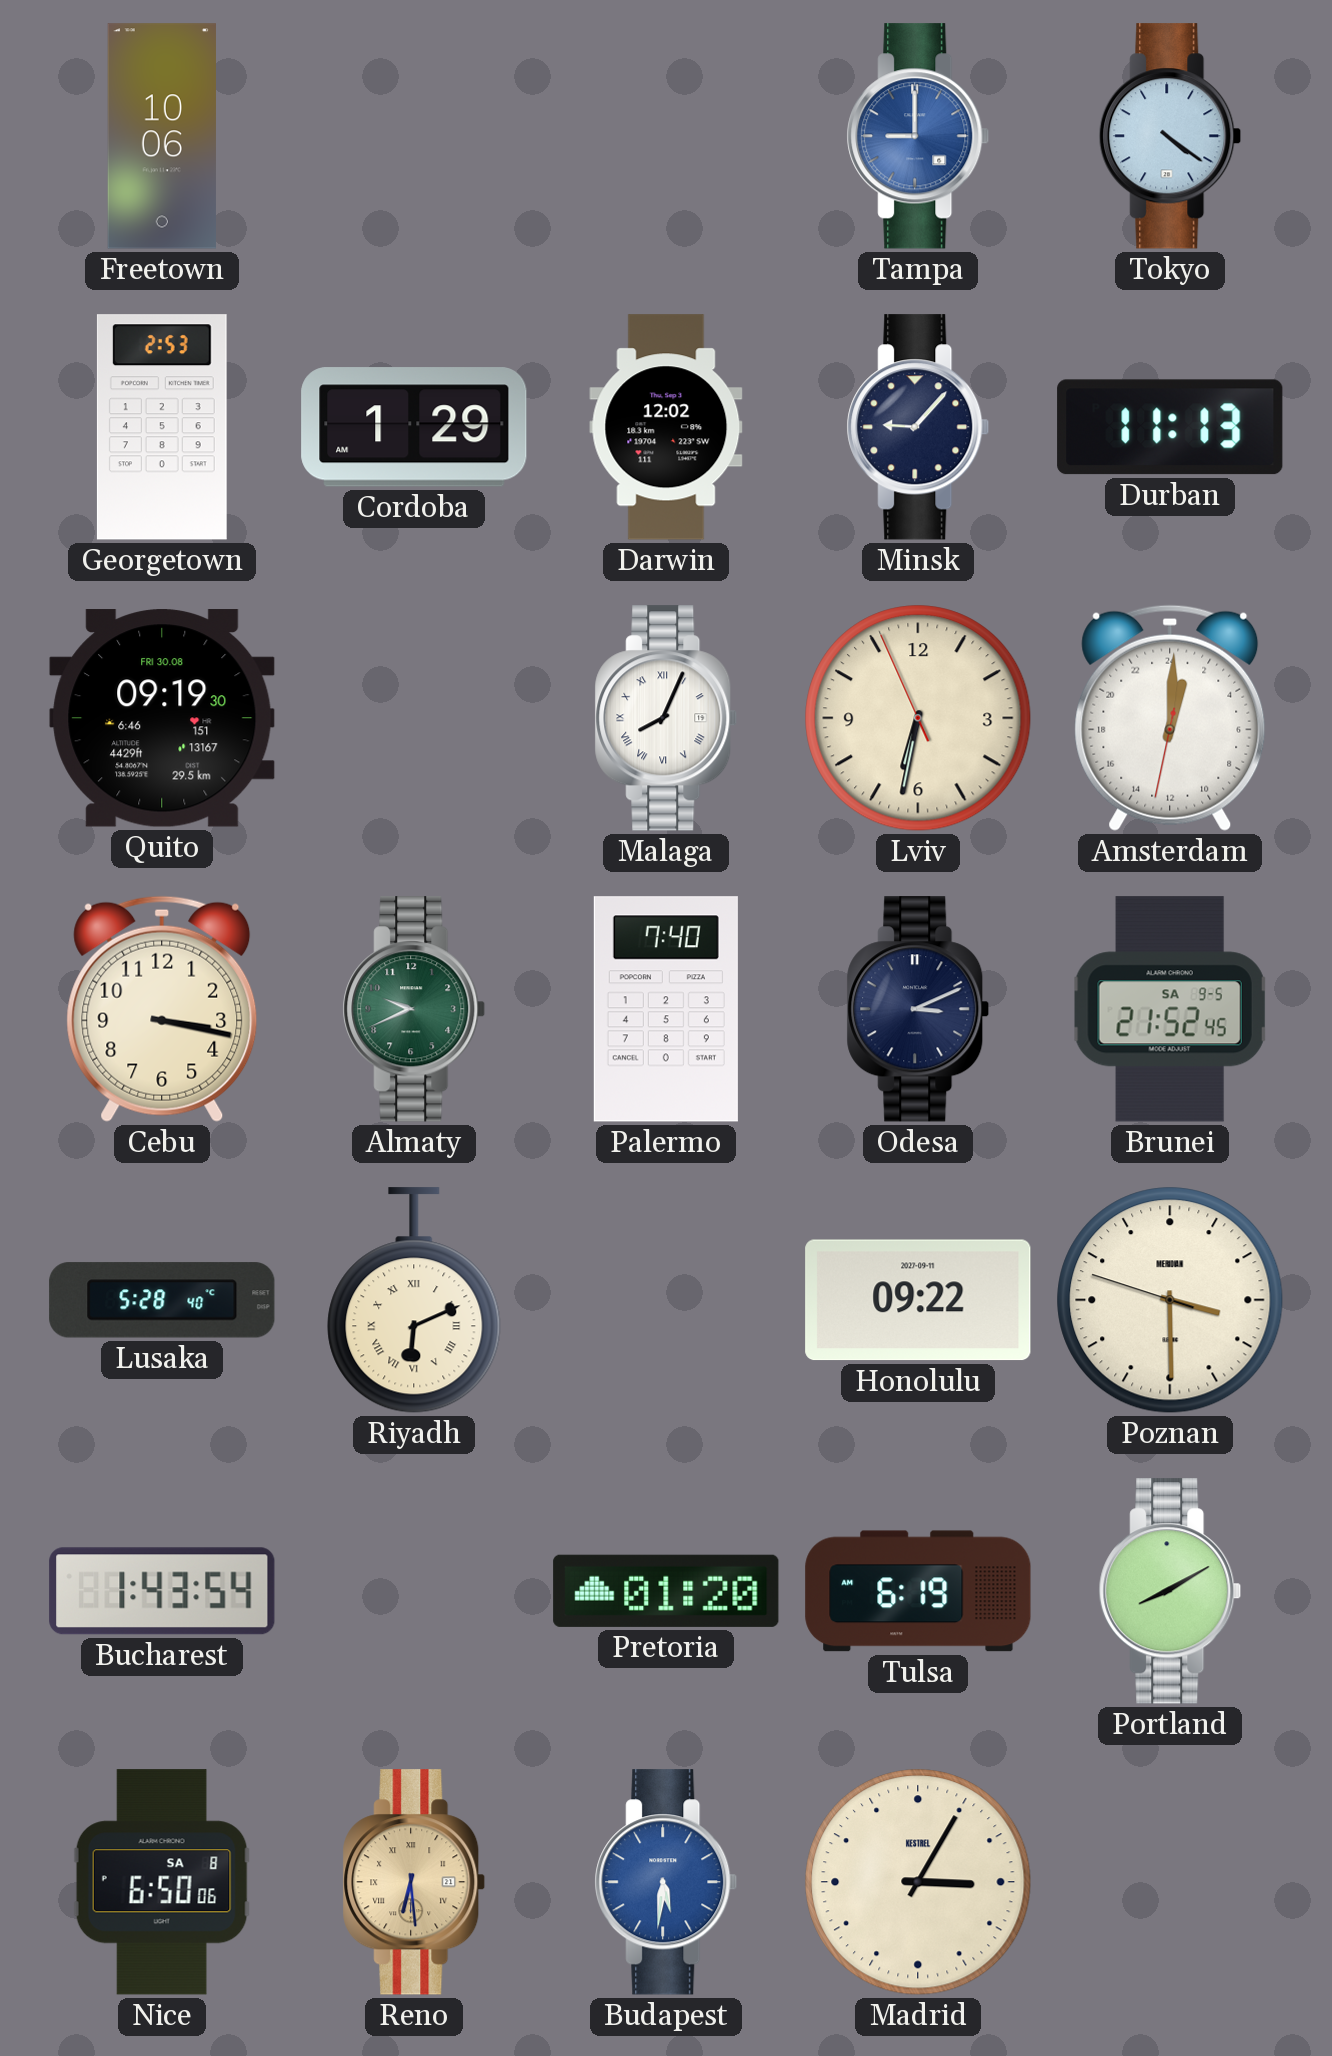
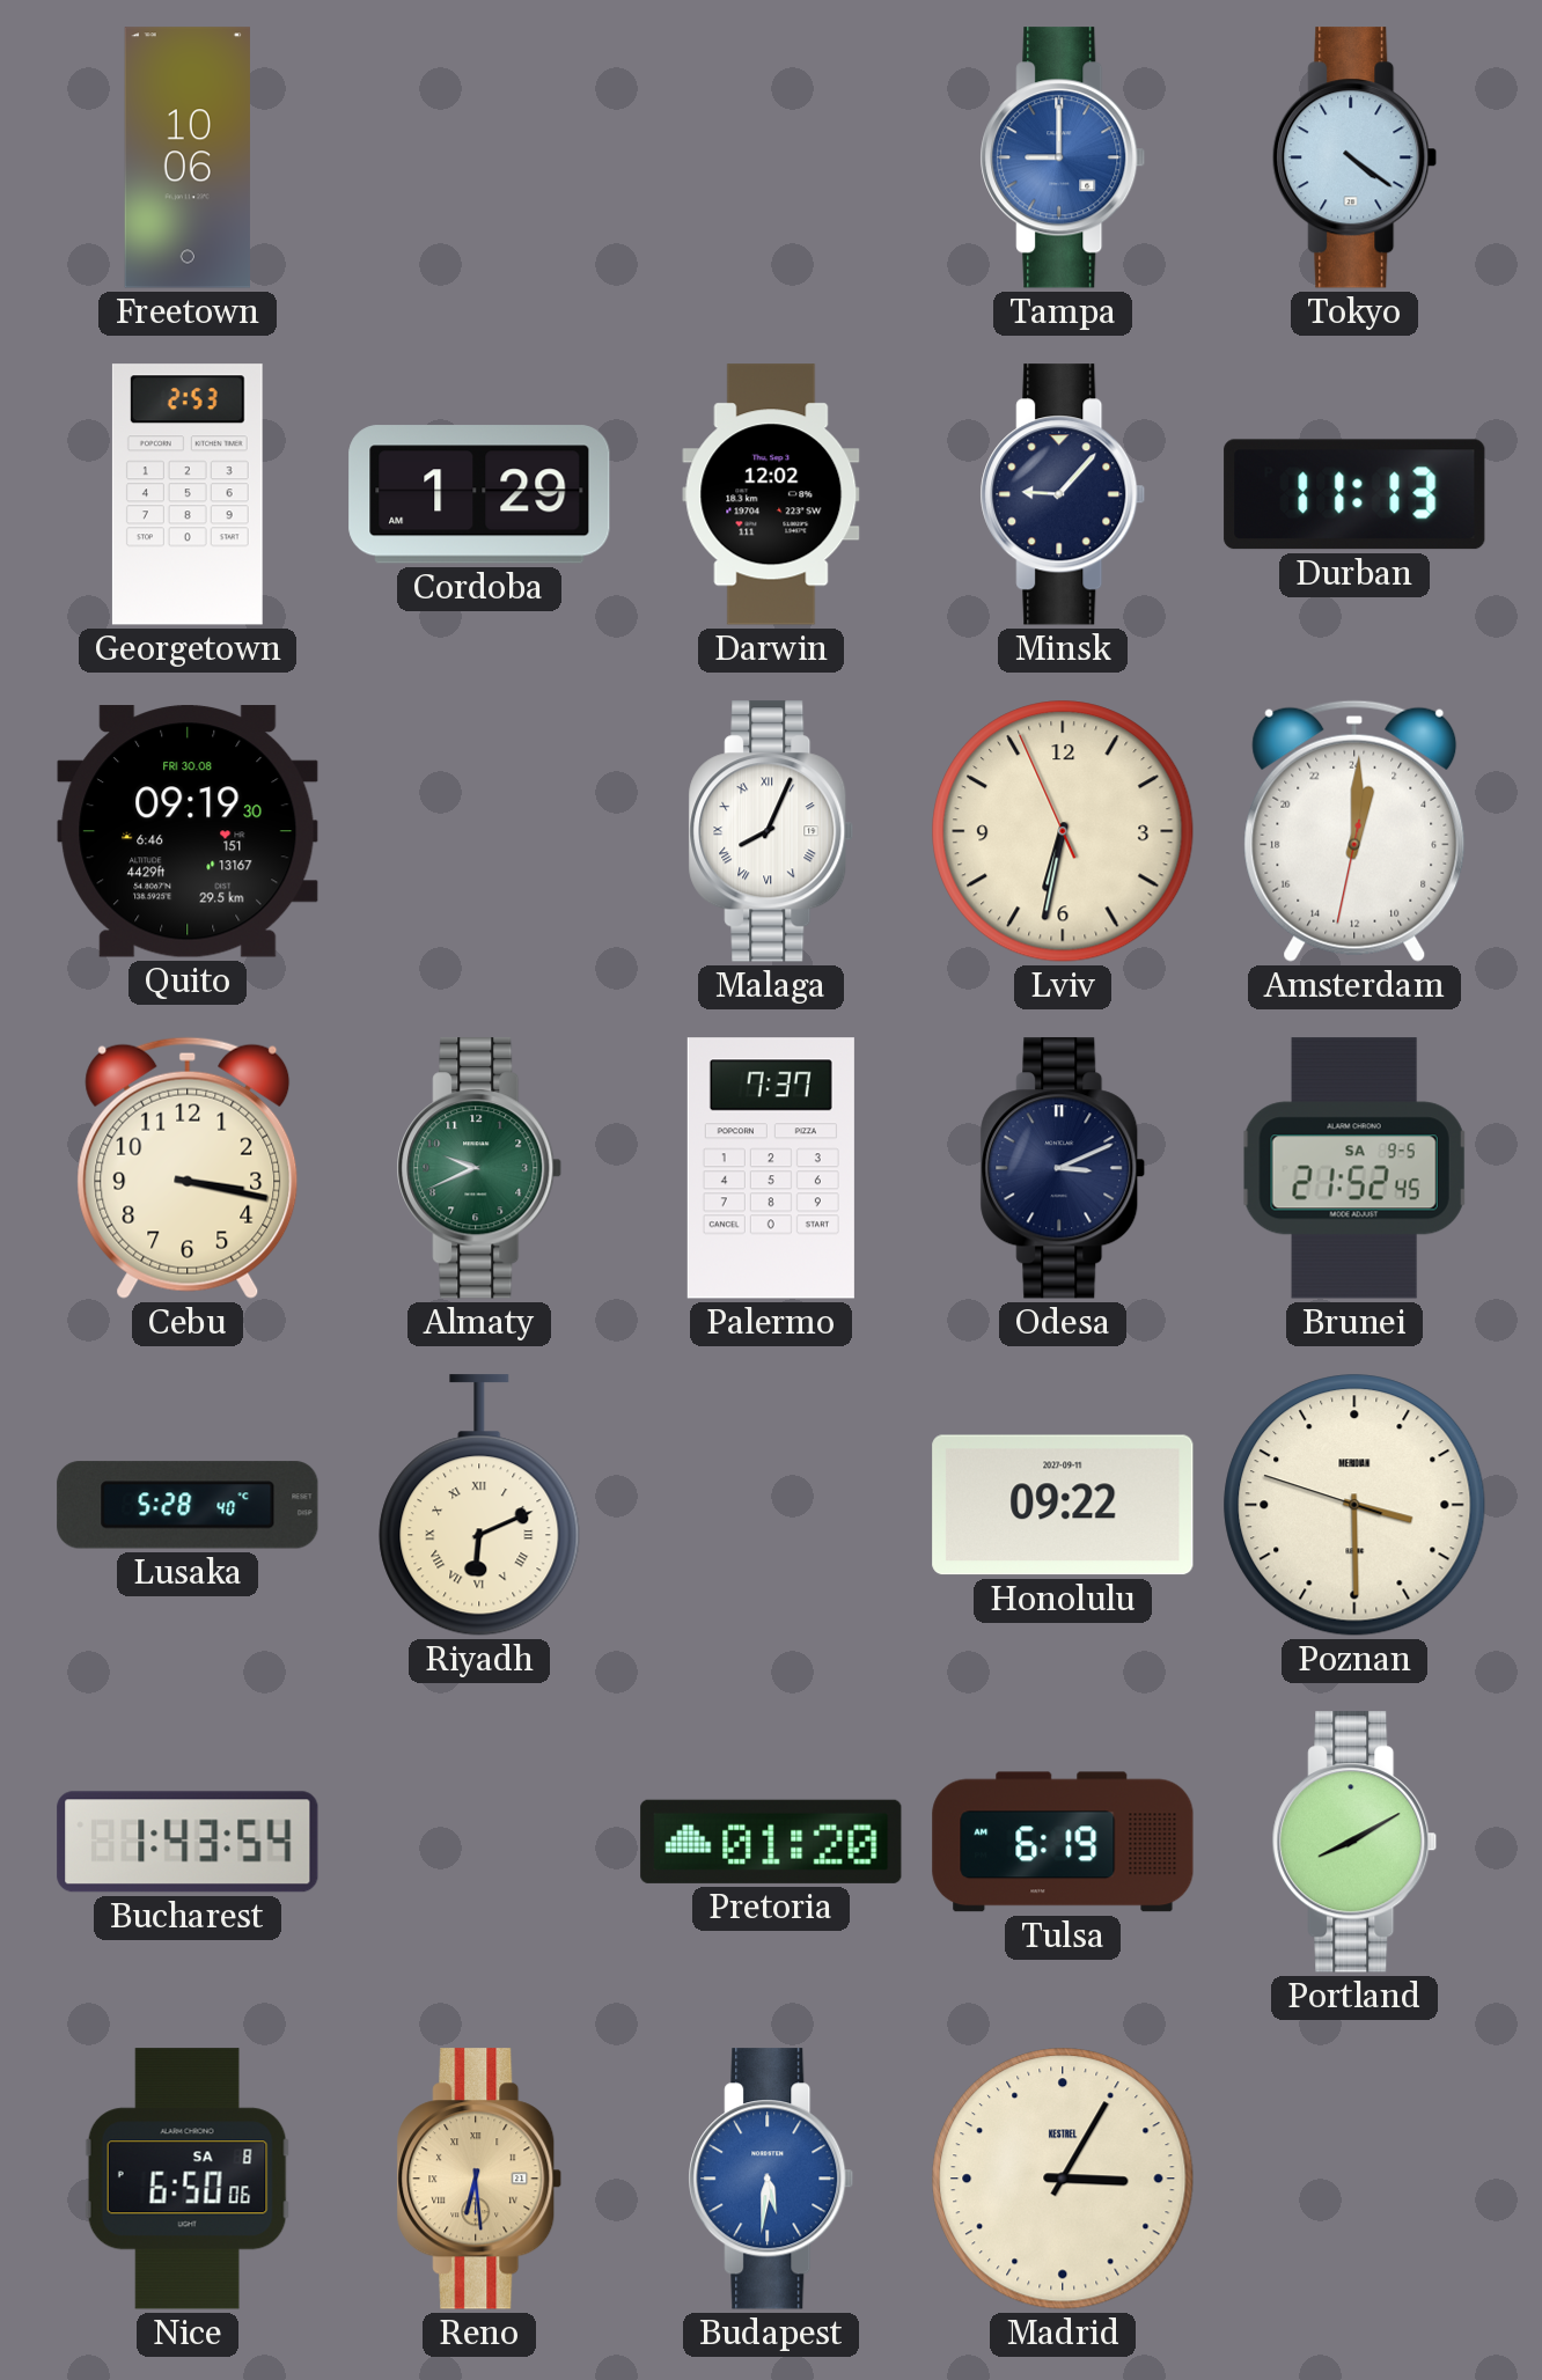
Palermo: 7:40 -> 7:37
